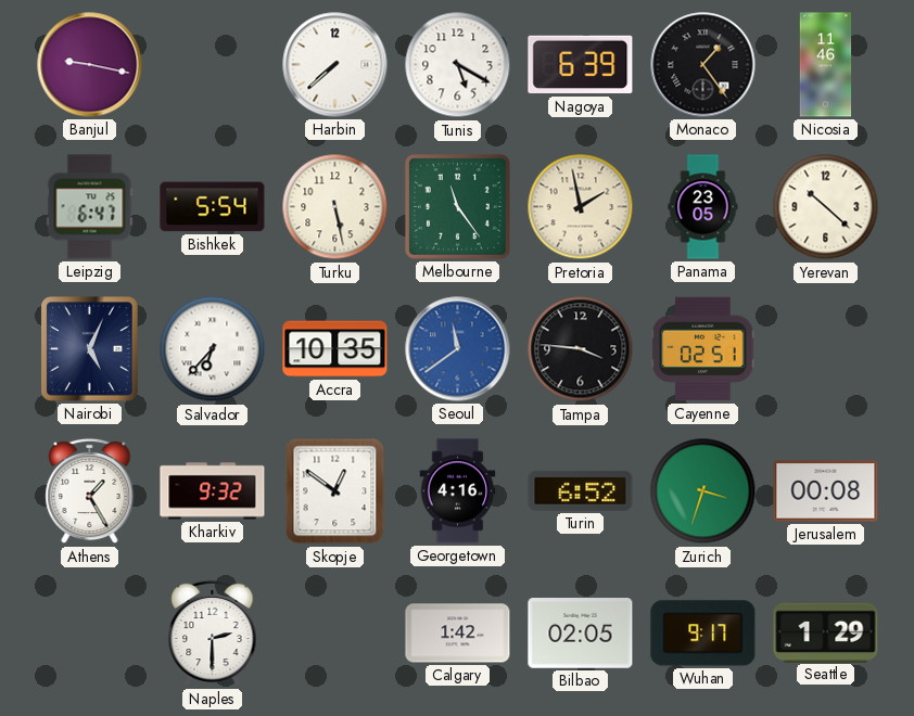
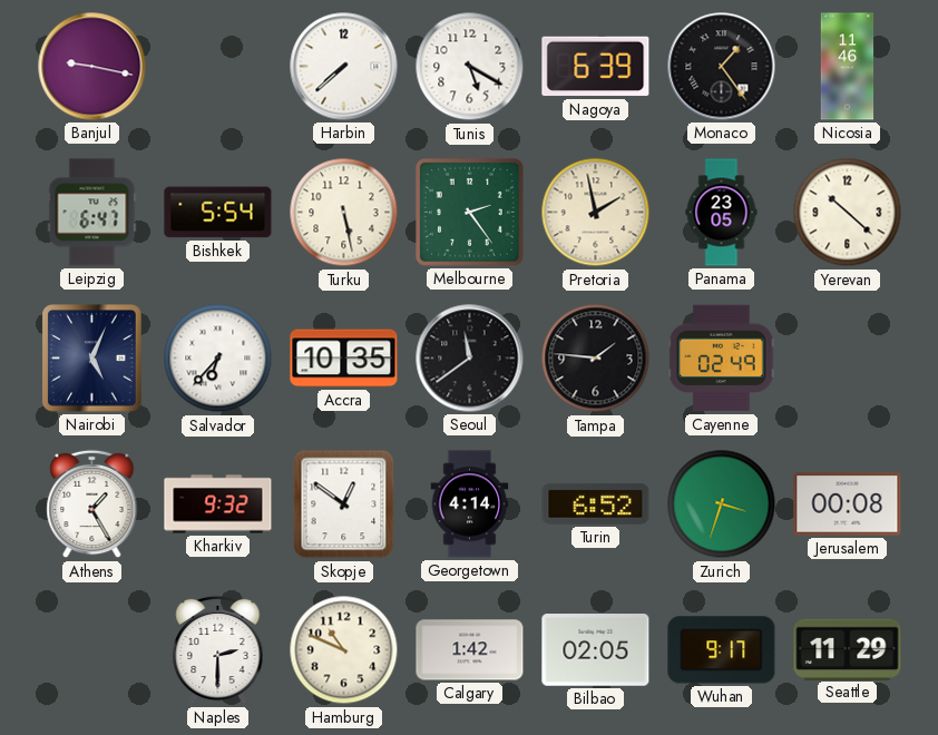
Melbourne: 11:24 -> 2:24
Seoul dial: blue -> black
Tampa: 3:46 -> 1:46
Cayenne: 02:51 -> 02:49
Georgetown: 4:16 -> 4:14
Hamburg: none -> 10:49
Seattle: 1:29 -> 11:29
